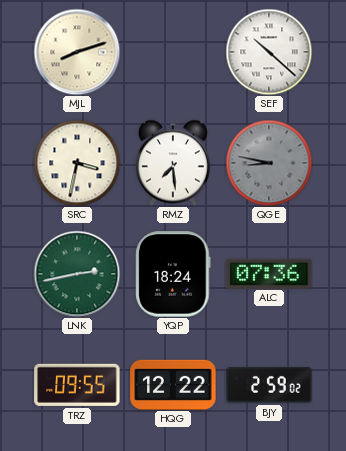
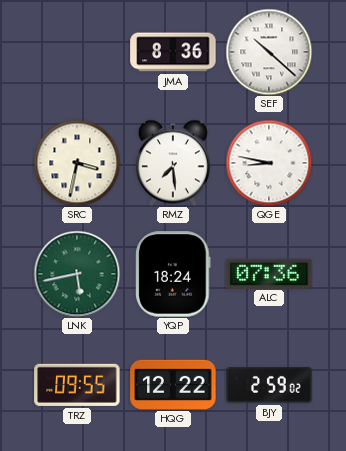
MJL: 8:12 -> none
JMA: none -> 8:36
QGE dial: grey -> white
LNK: 2:43 -> 5:43
